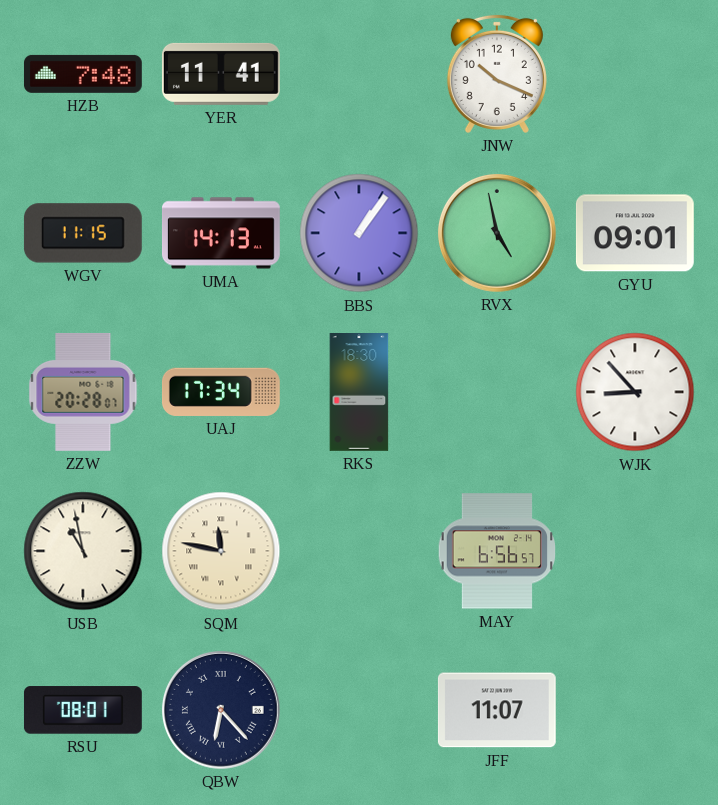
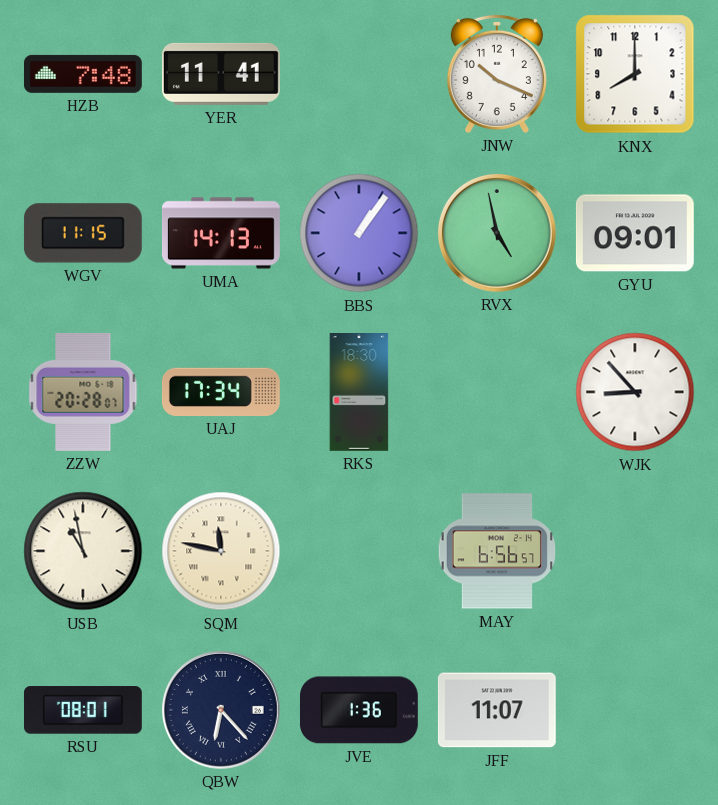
KNX: none -> 8:00
JVE: none -> 1:36
